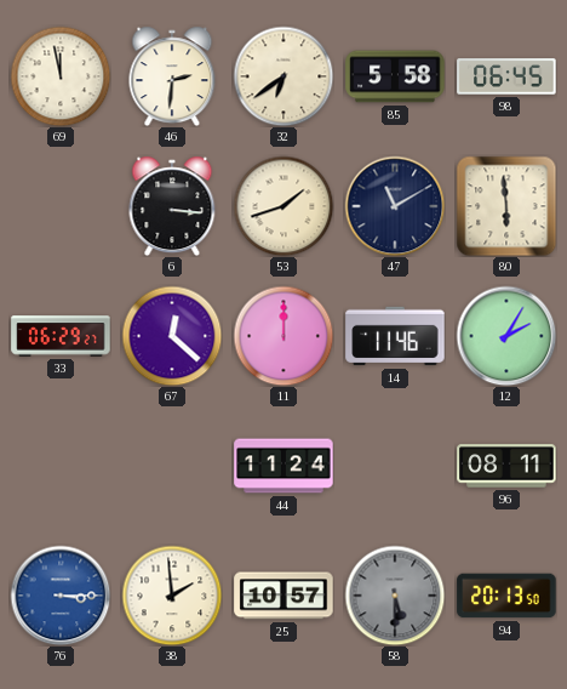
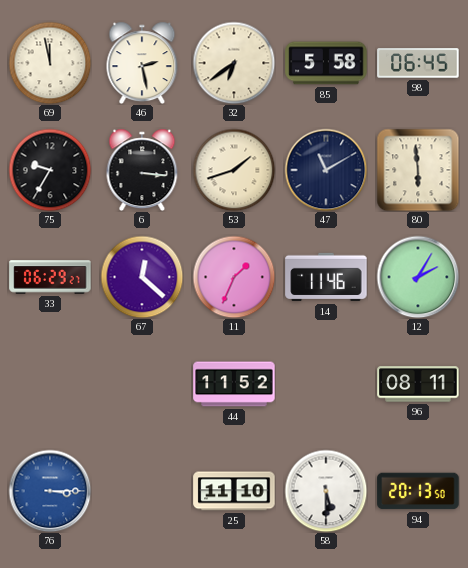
46: 2:31 -> 2:28
75: none -> 9:35
11: 12:00 -> 1:34
44: 11:24 -> 11:52
38: 1:59 -> none
25: 10:57 -> 11:10
58 dial: grey -> white
